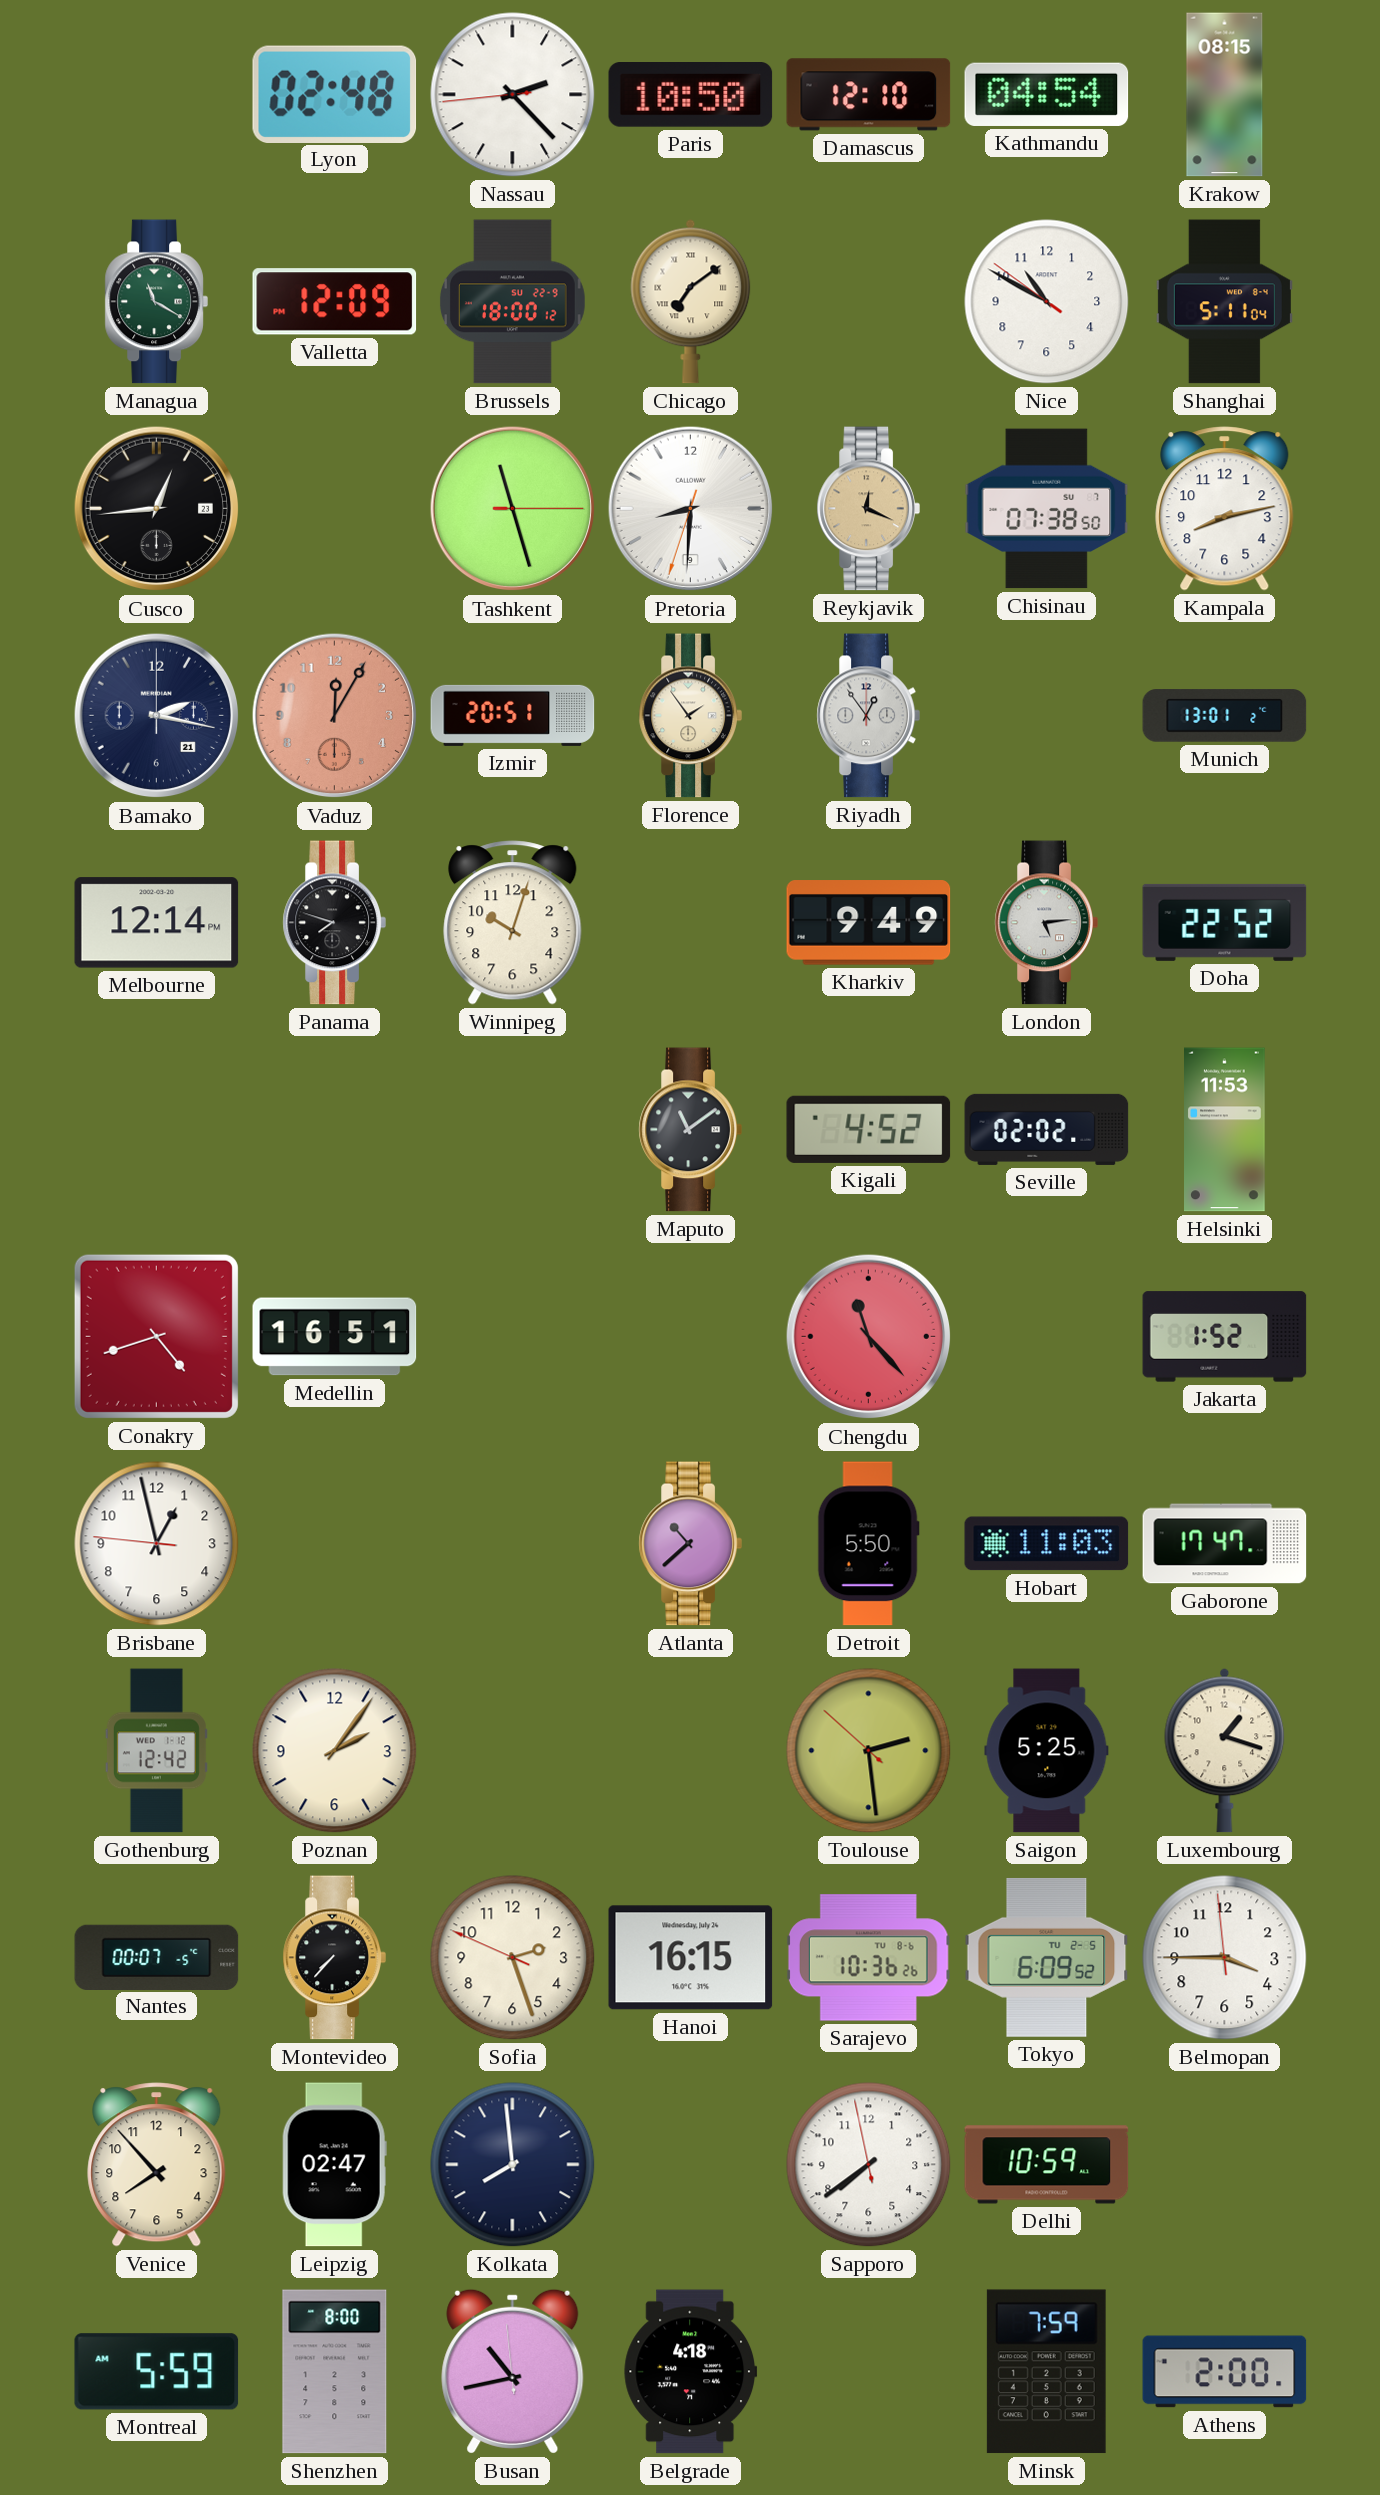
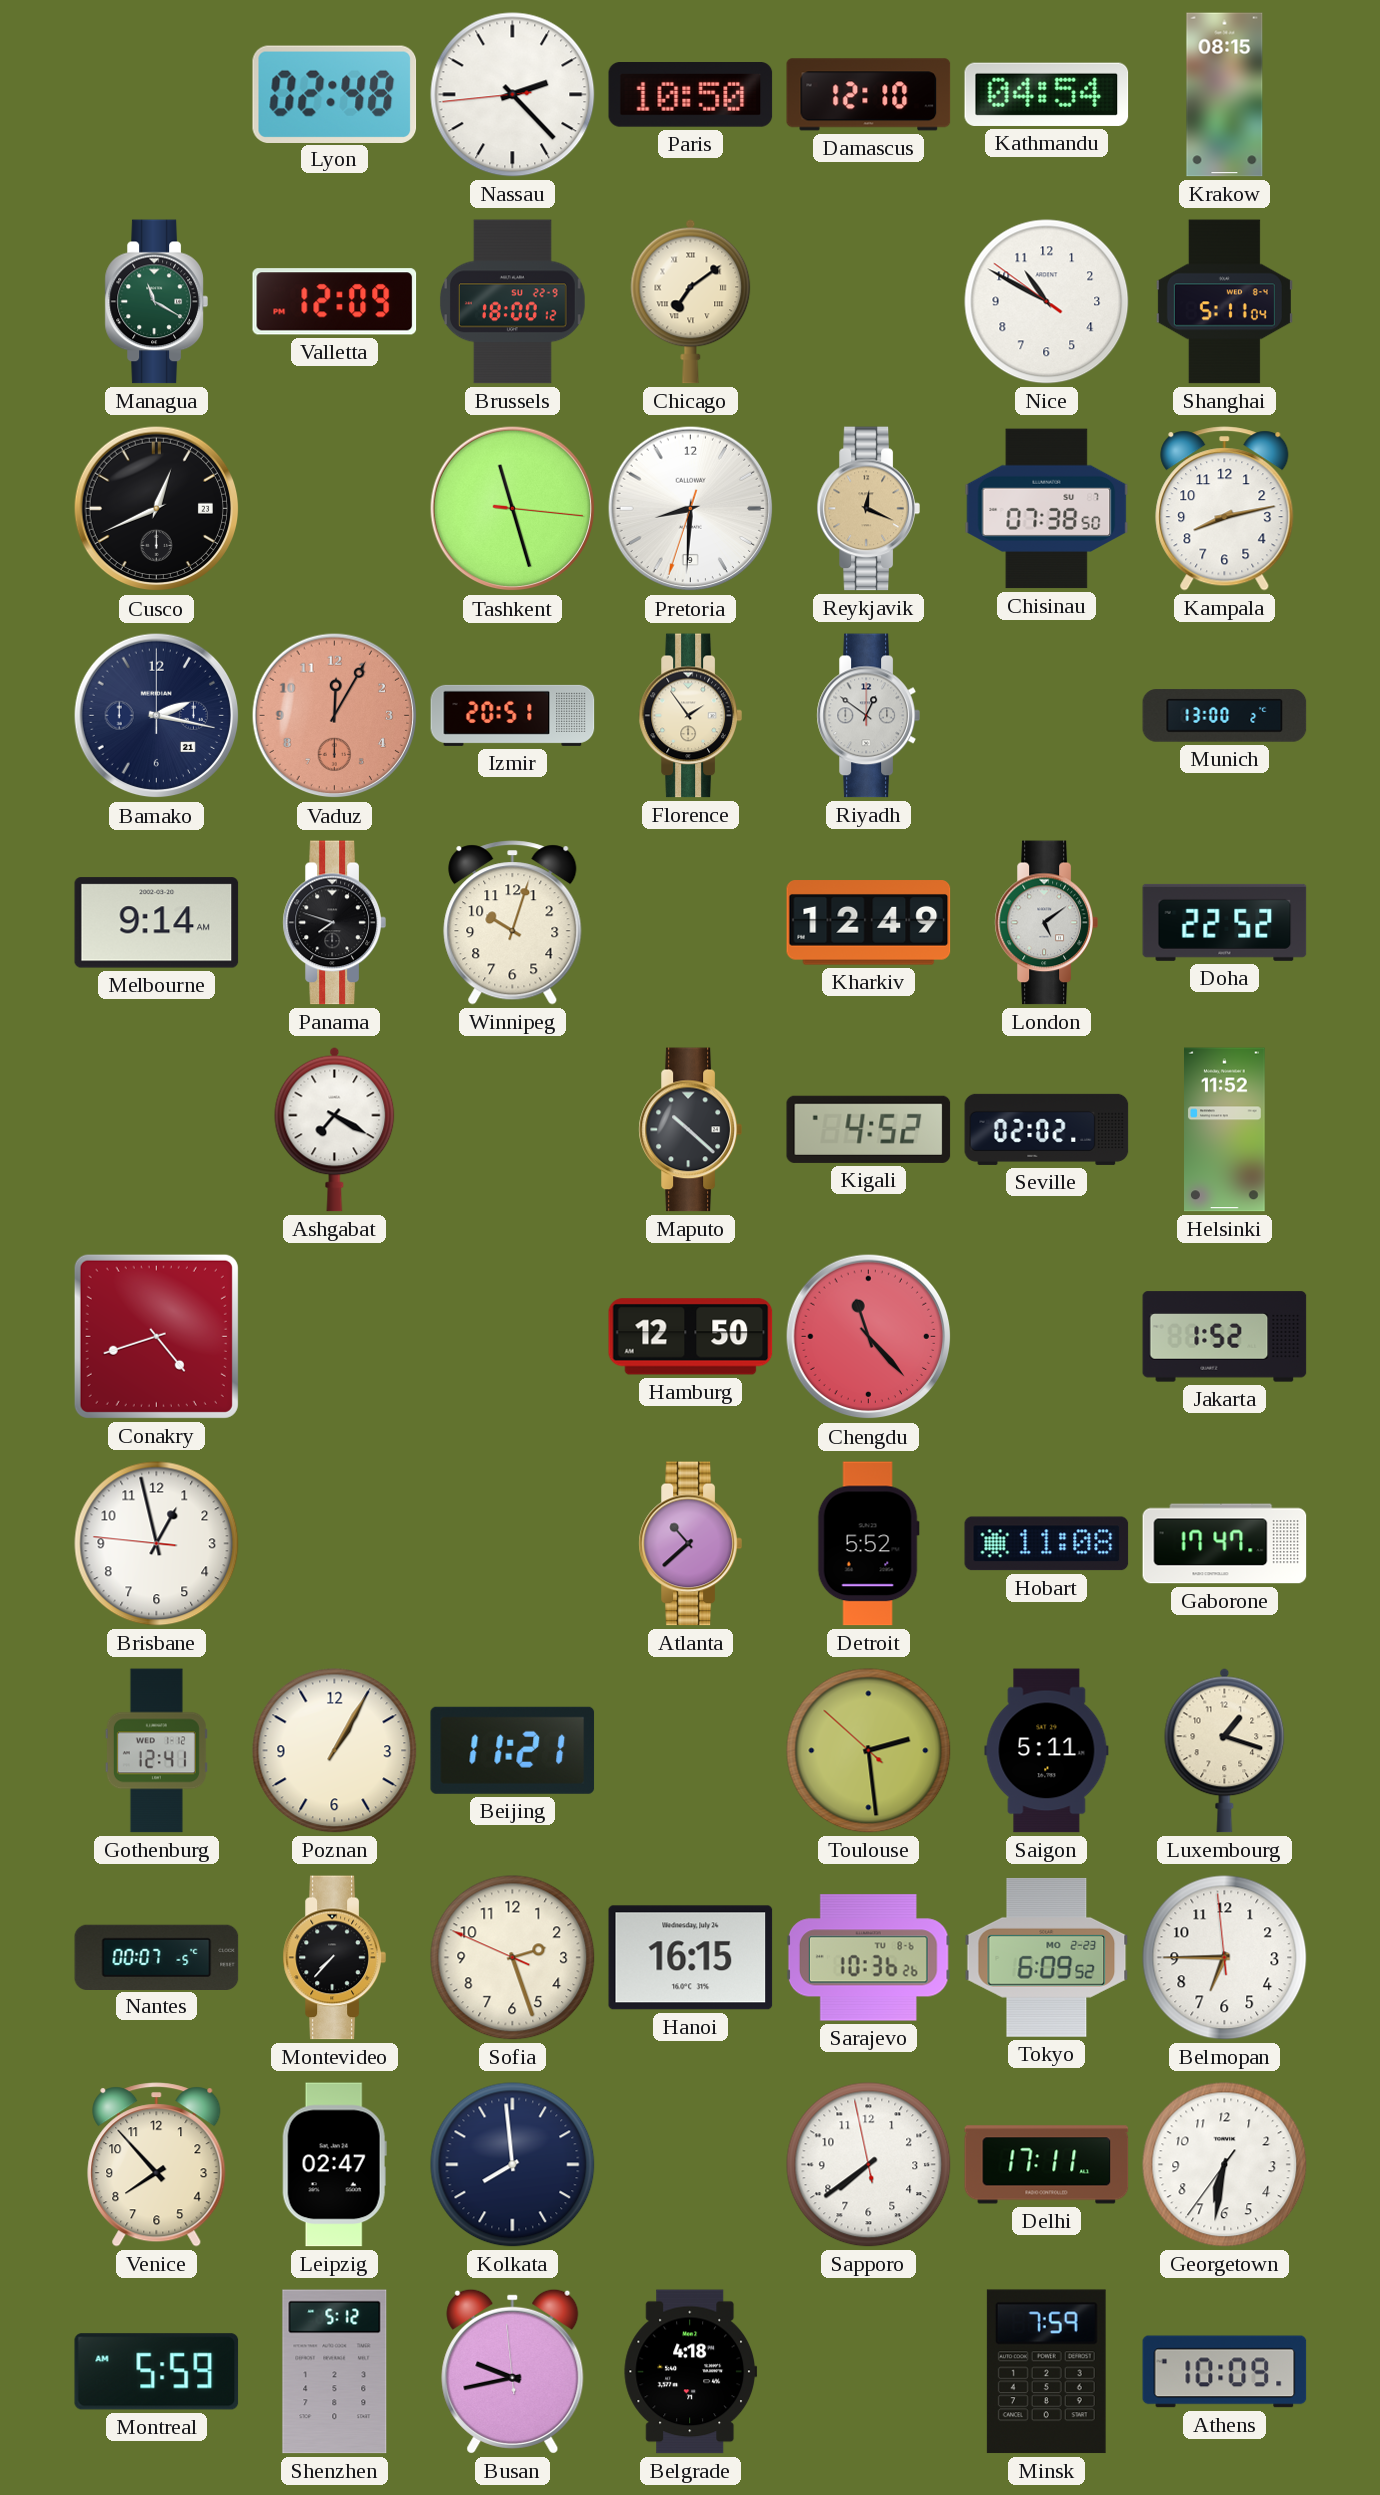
Cusco: 12:44 -> 12:41
Tashkent: 11:27:15 -> 11:27:16
Riyadh: 12:54 -> 12:51
Munich: 13:01 -> 13:00
Melbourne: 12:14 -> 9:14
Kharkiv: 9:49 -> 12:49
London: 5:14 -> 5:09
Ashgabat: none -> 7:20
Maputo: 11:09 -> 10:22
Helsinki: 11:53 -> 11:52
Medellin: 16:51 -> none
Hamburg: none -> 12:50
Detroit: 5:50 -> 5:52
Hobart: 11:03 -> 11:08
Gothenburg: 12:42 -> 12:41
Poznan: 2:06 -> 1:05
Beijing: none -> 11:21
Saigon: 5:25 -> 5:11
Tokyo date: TU 2-5 -> MO 2-23
Belmopan: 3:44 -> 6:44
Delhi: 10:59 -> 17:11
Georgetown: none -> 6:31
Shenzhen: 8:00 -> 5:12
Busan: 10:42 -> 9:42
Athens: 2:00 -> 10:09
